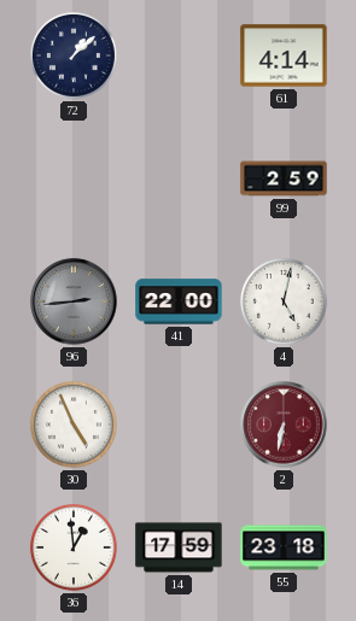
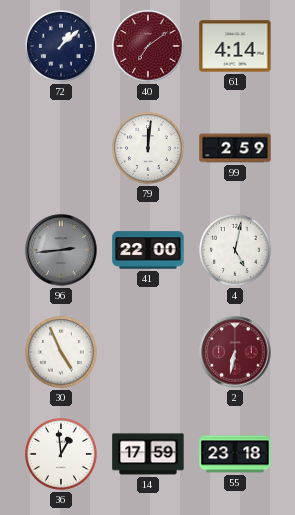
40: none -> 7:09
79: none -> 12:01
